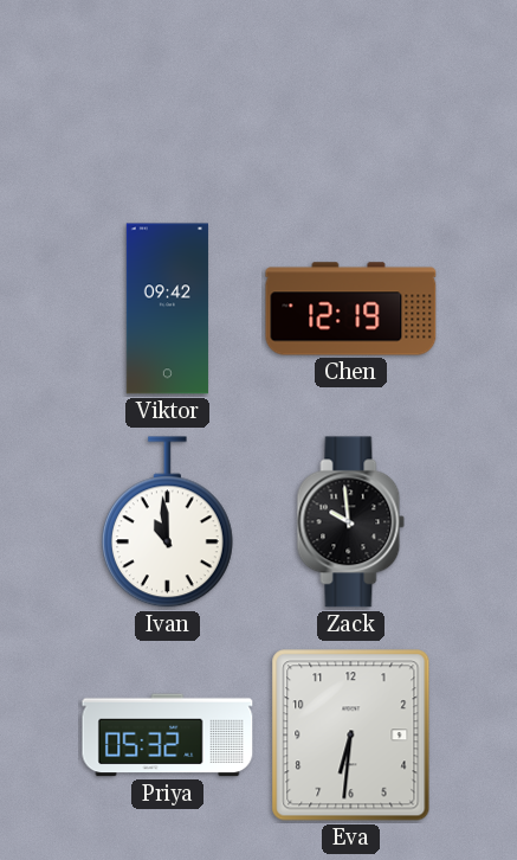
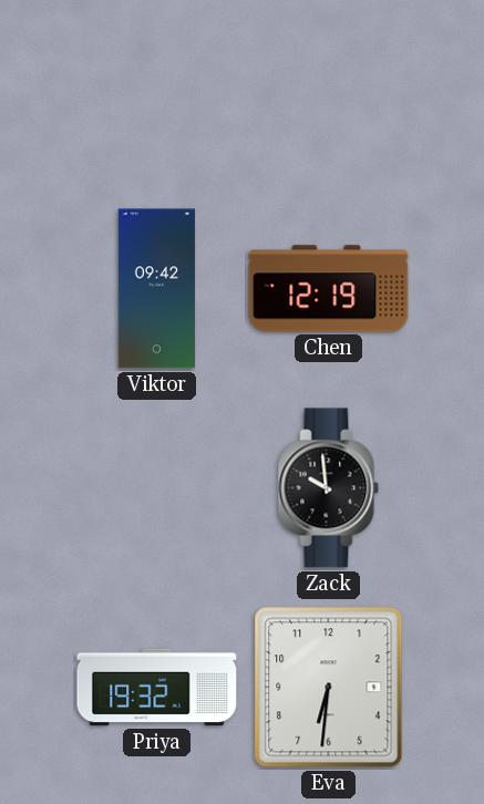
Ivan: 10:59 -> none
Priya: 05:32 -> 19:32
